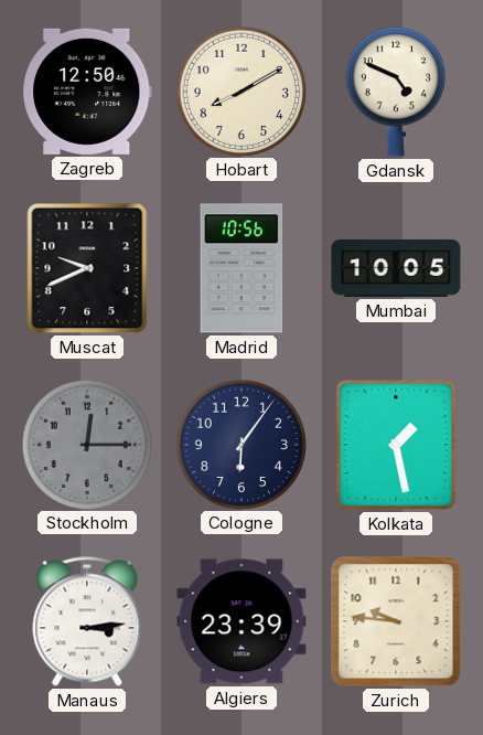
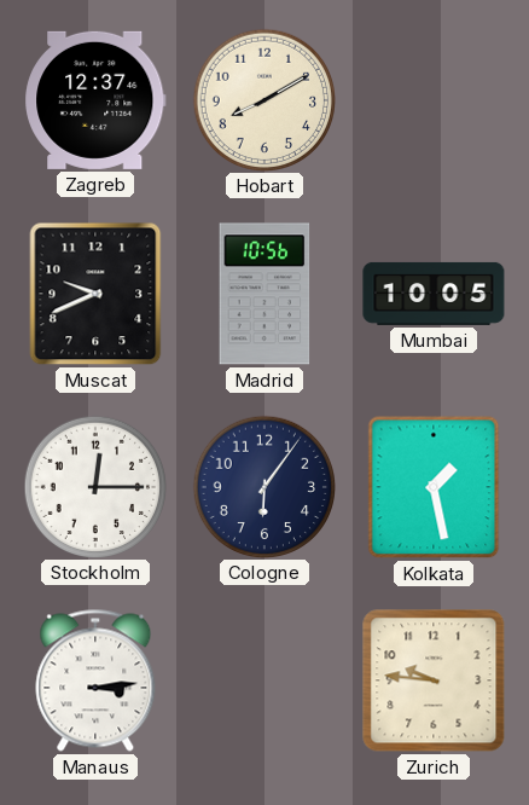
Zagreb: 12:50 -> 12:37
Gdansk: 4:49 -> none
Stockholm dial: grey -> white
Algiers: 23:39 -> none
